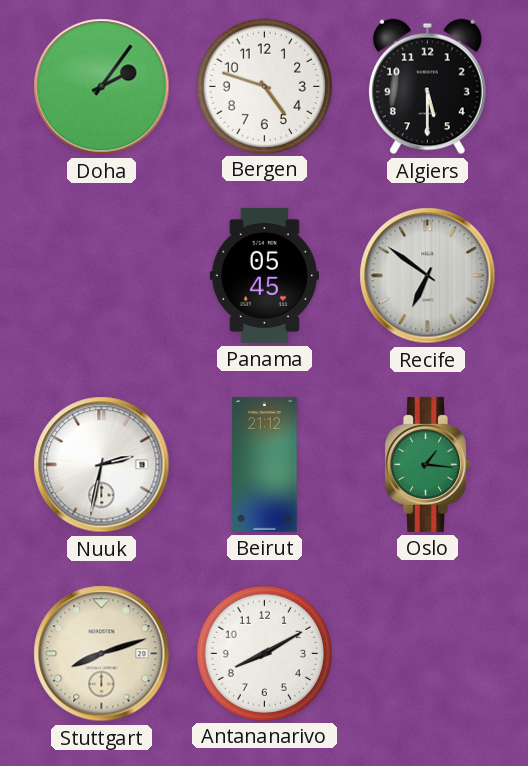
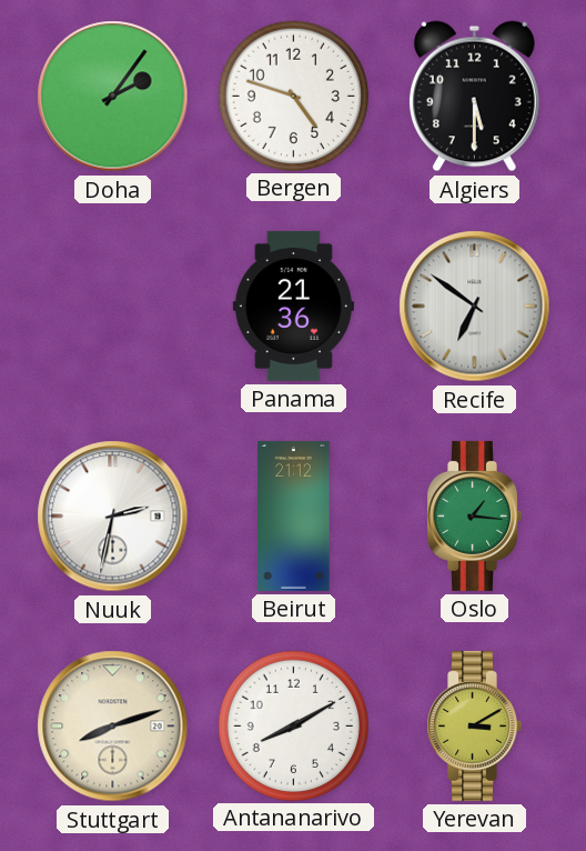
Panama: 05:45 -> 21:36
Yerevan: none -> 3:10
